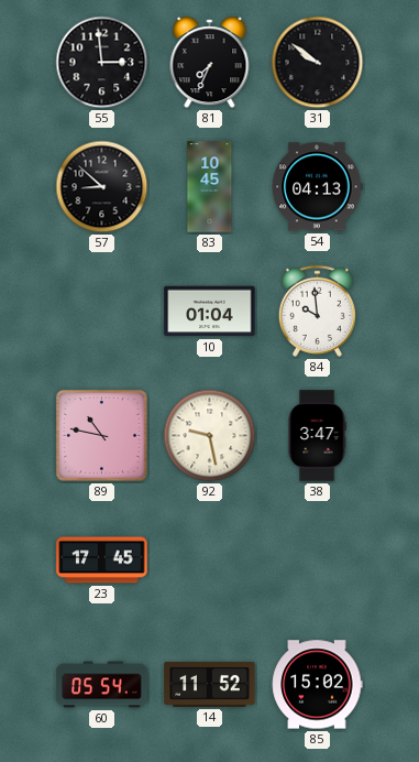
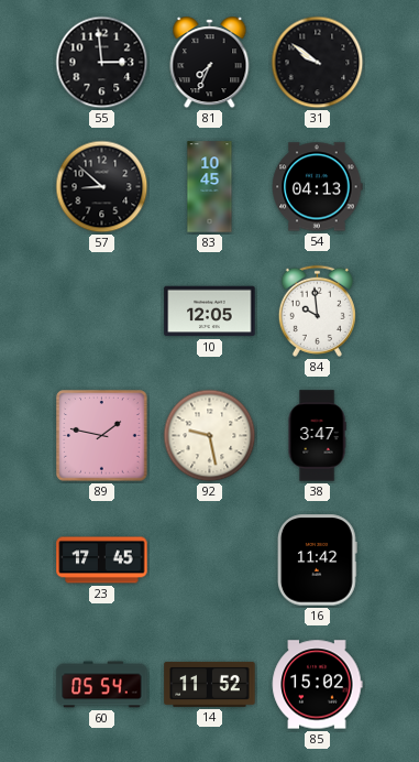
10: 01:04 -> 12:05
89: 10:47 -> 1:47
16: none -> 11:42
